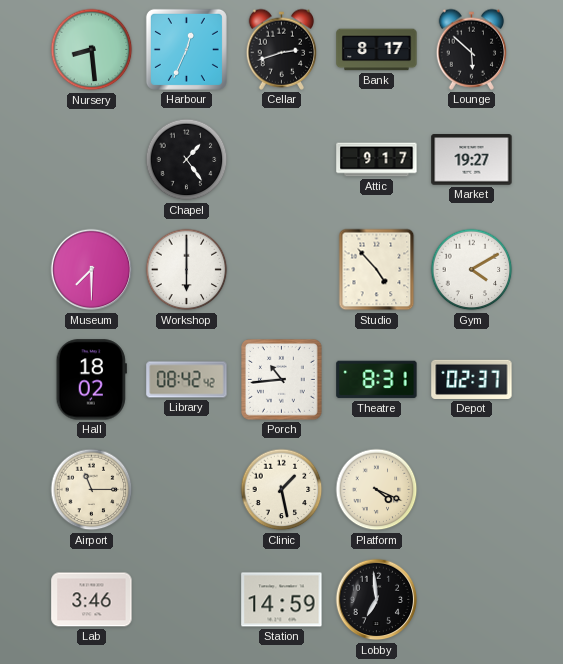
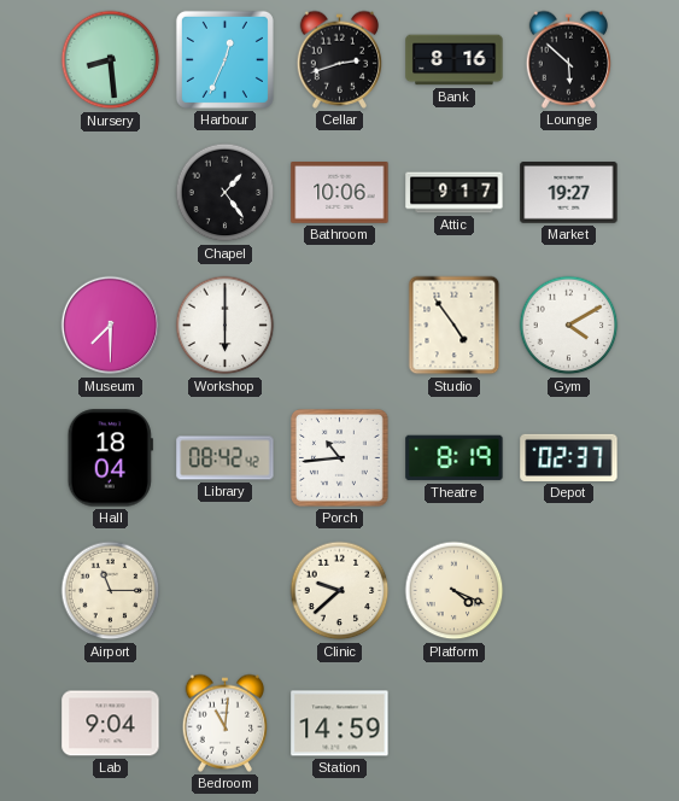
Bank: 8:17 -> 8:16
Bathroom: none -> 10:06
Studio: 4:53 -> 4:54
Hall: 18:02 -> 18:04
Theatre: 8:31 -> 8:19
Clinic: 1:28 -> 9:38
Lab: 3:46 -> 9:04
Bedroom: none -> 11:01
Lobby: 6:59 -> none
